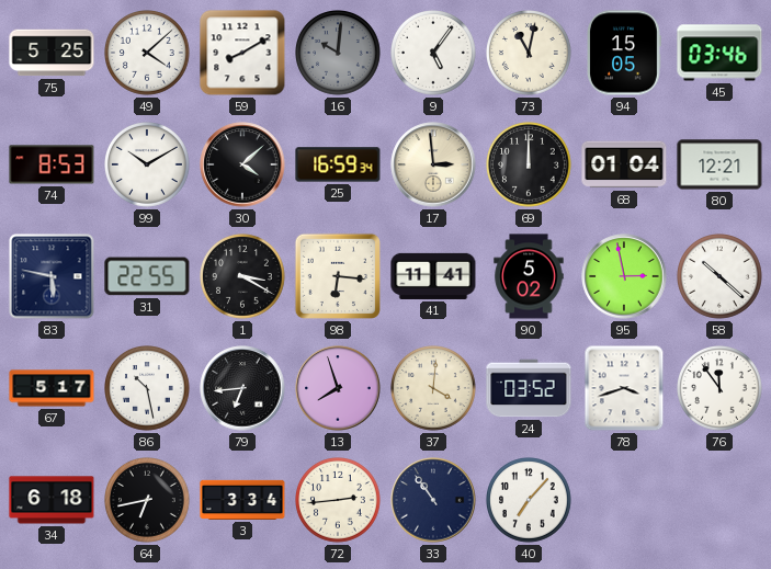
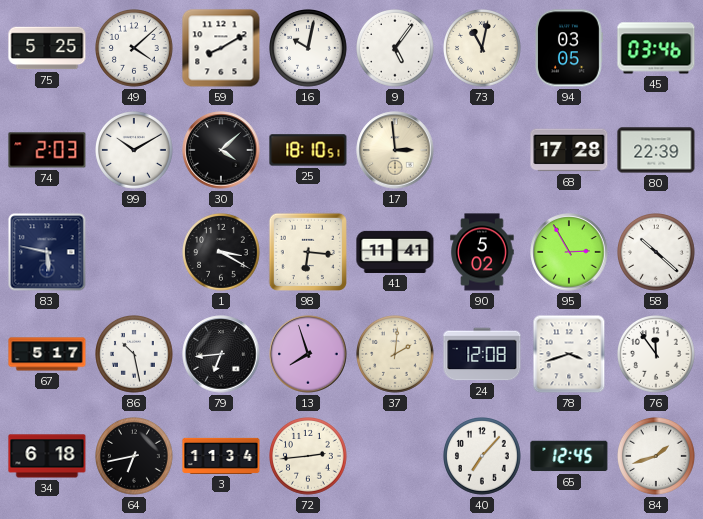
16: 10:01 -> 10:02
16 dial: grey -> white
94: 15:05 -> 03:05
74: 8:53 -> 2:03
25: 16:59 -> 18:10
69: 12:00 -> none
68: 01:04 -> 17:28
80: 12:21 -> 22:39
31: 22:55 -> none
95: 2:58 -> 2:55
37: 4:01 -> 2:01
24: 03:52 -> 12:08
3: 3:34 -> 11:34
33: 10:54 -> none
65: none -> 12:45
84: none -> 1:42
